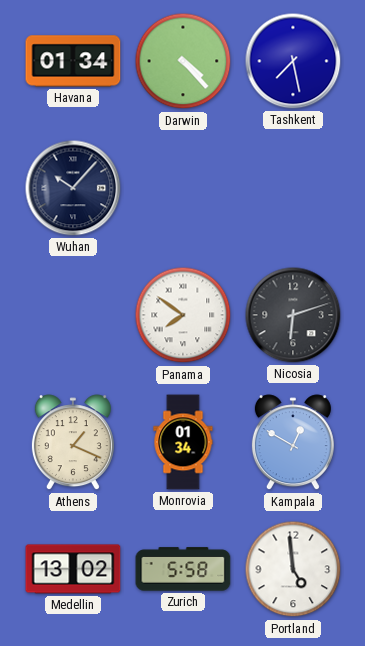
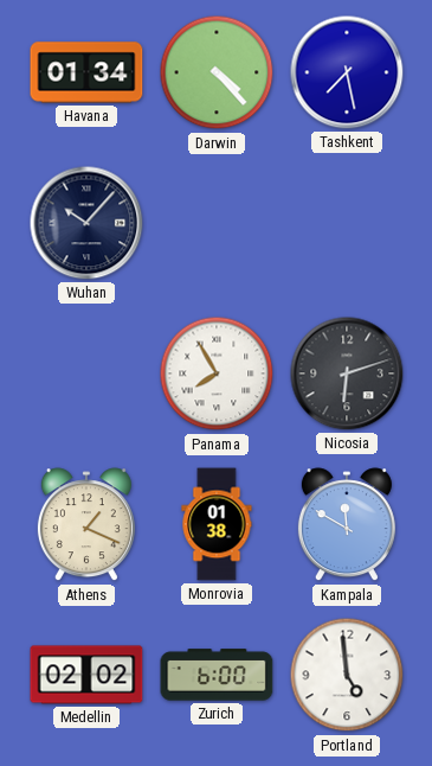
Panama: 7:51 -> 7:55
Monrovia: 01:34 -> 01:38
Kampala: 12:50 -> 11:50
Medellin: 13:02 -> 02:02
Zurich: 5:58 -> 6:00
